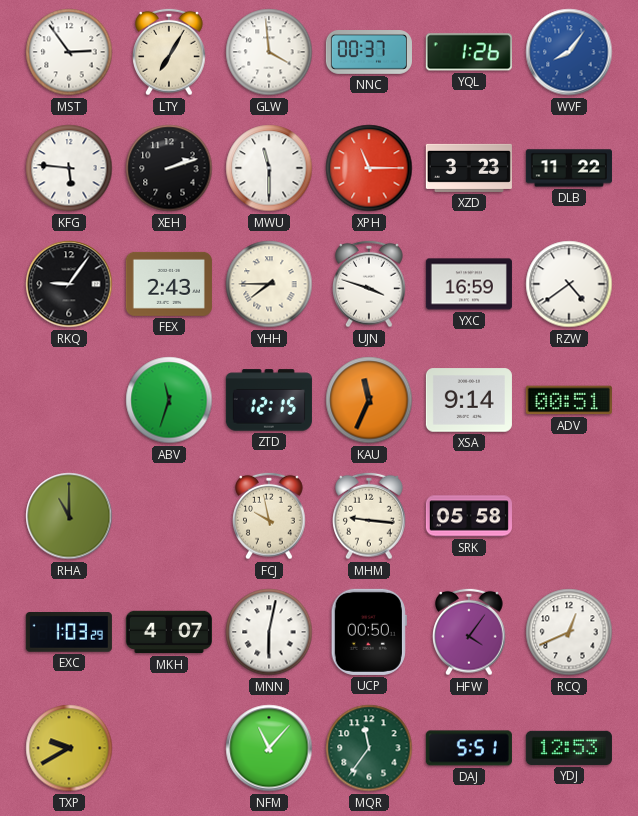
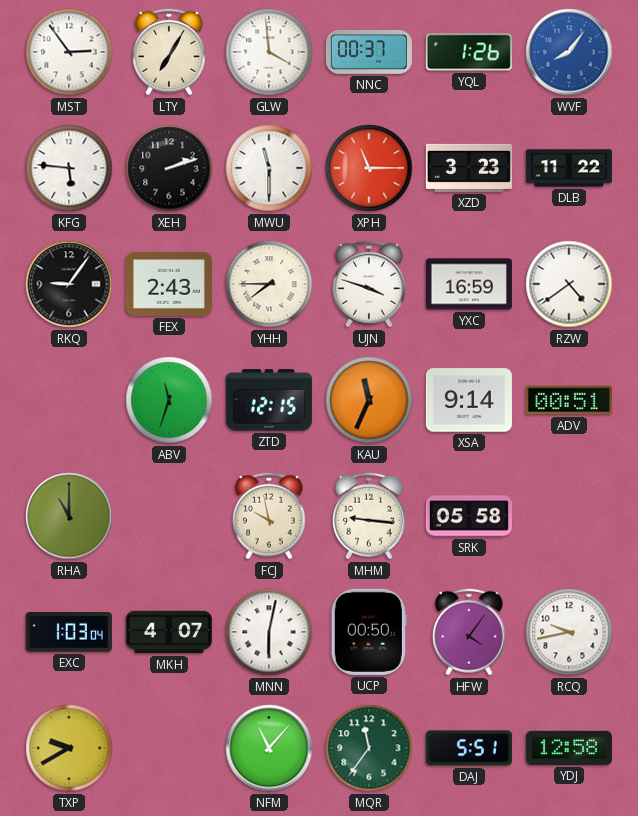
EXC: 1:03:29 -> 1:03:04
RCQ: 12:41 -> 9:43
YDJ: 12:53 -> 12:58
